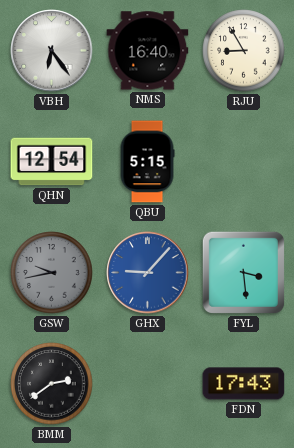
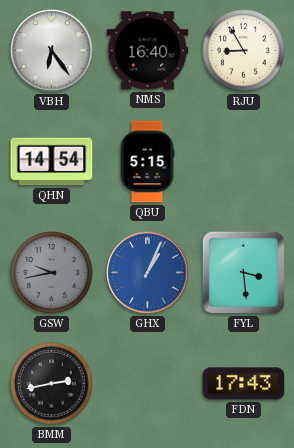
QHN: 12:54 -> 14:54
GHX: 9:07 -> 1:04
BMM: 2:39 -> 2:43
